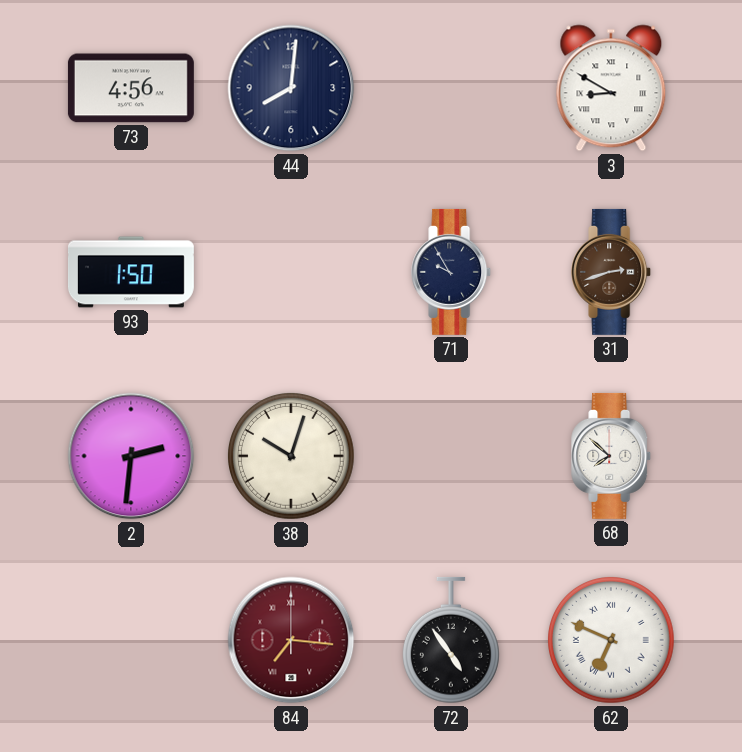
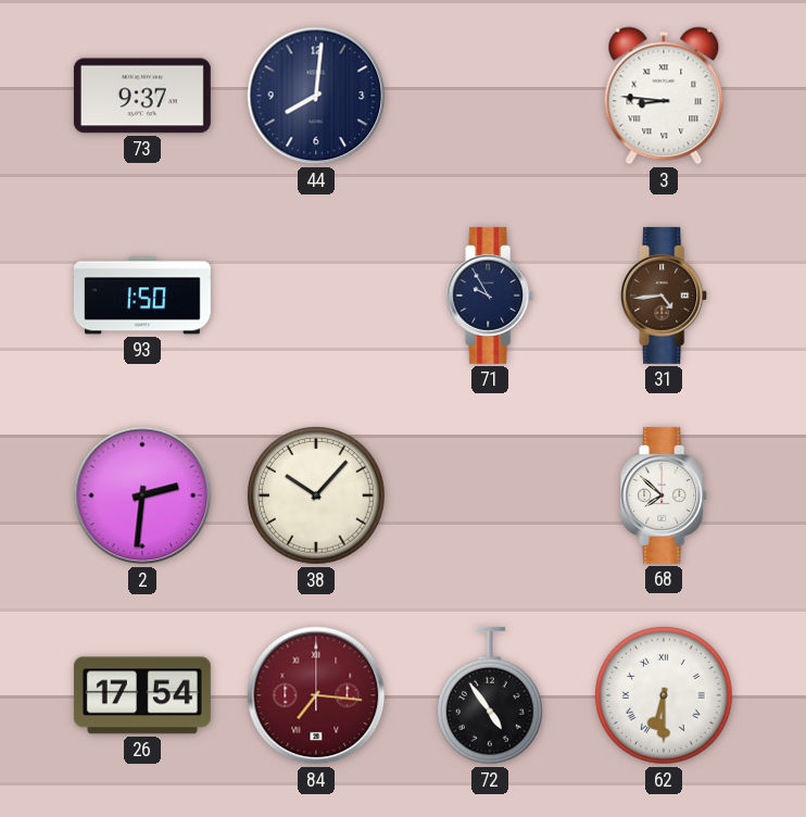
73: 4:56 -> 9:37
3: 8:50 -> 8:46
31: 2:42 -> 4:44
38: 10:03 -> 10:07
26: none -> 17:54
62: 6:49 -> 6:30
